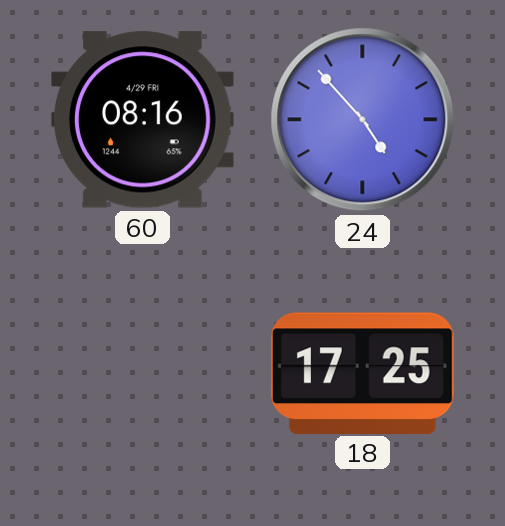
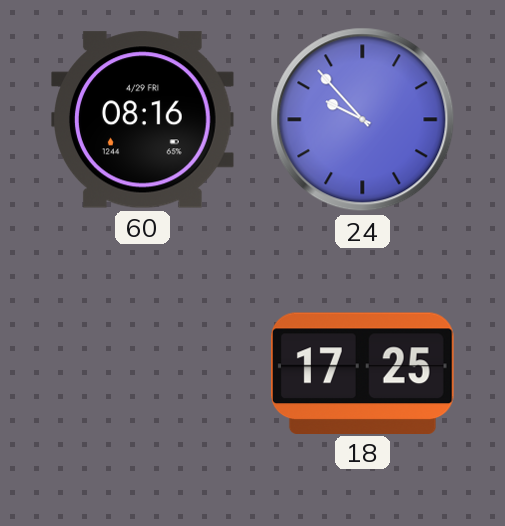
24: 4:53 -> 9:53
